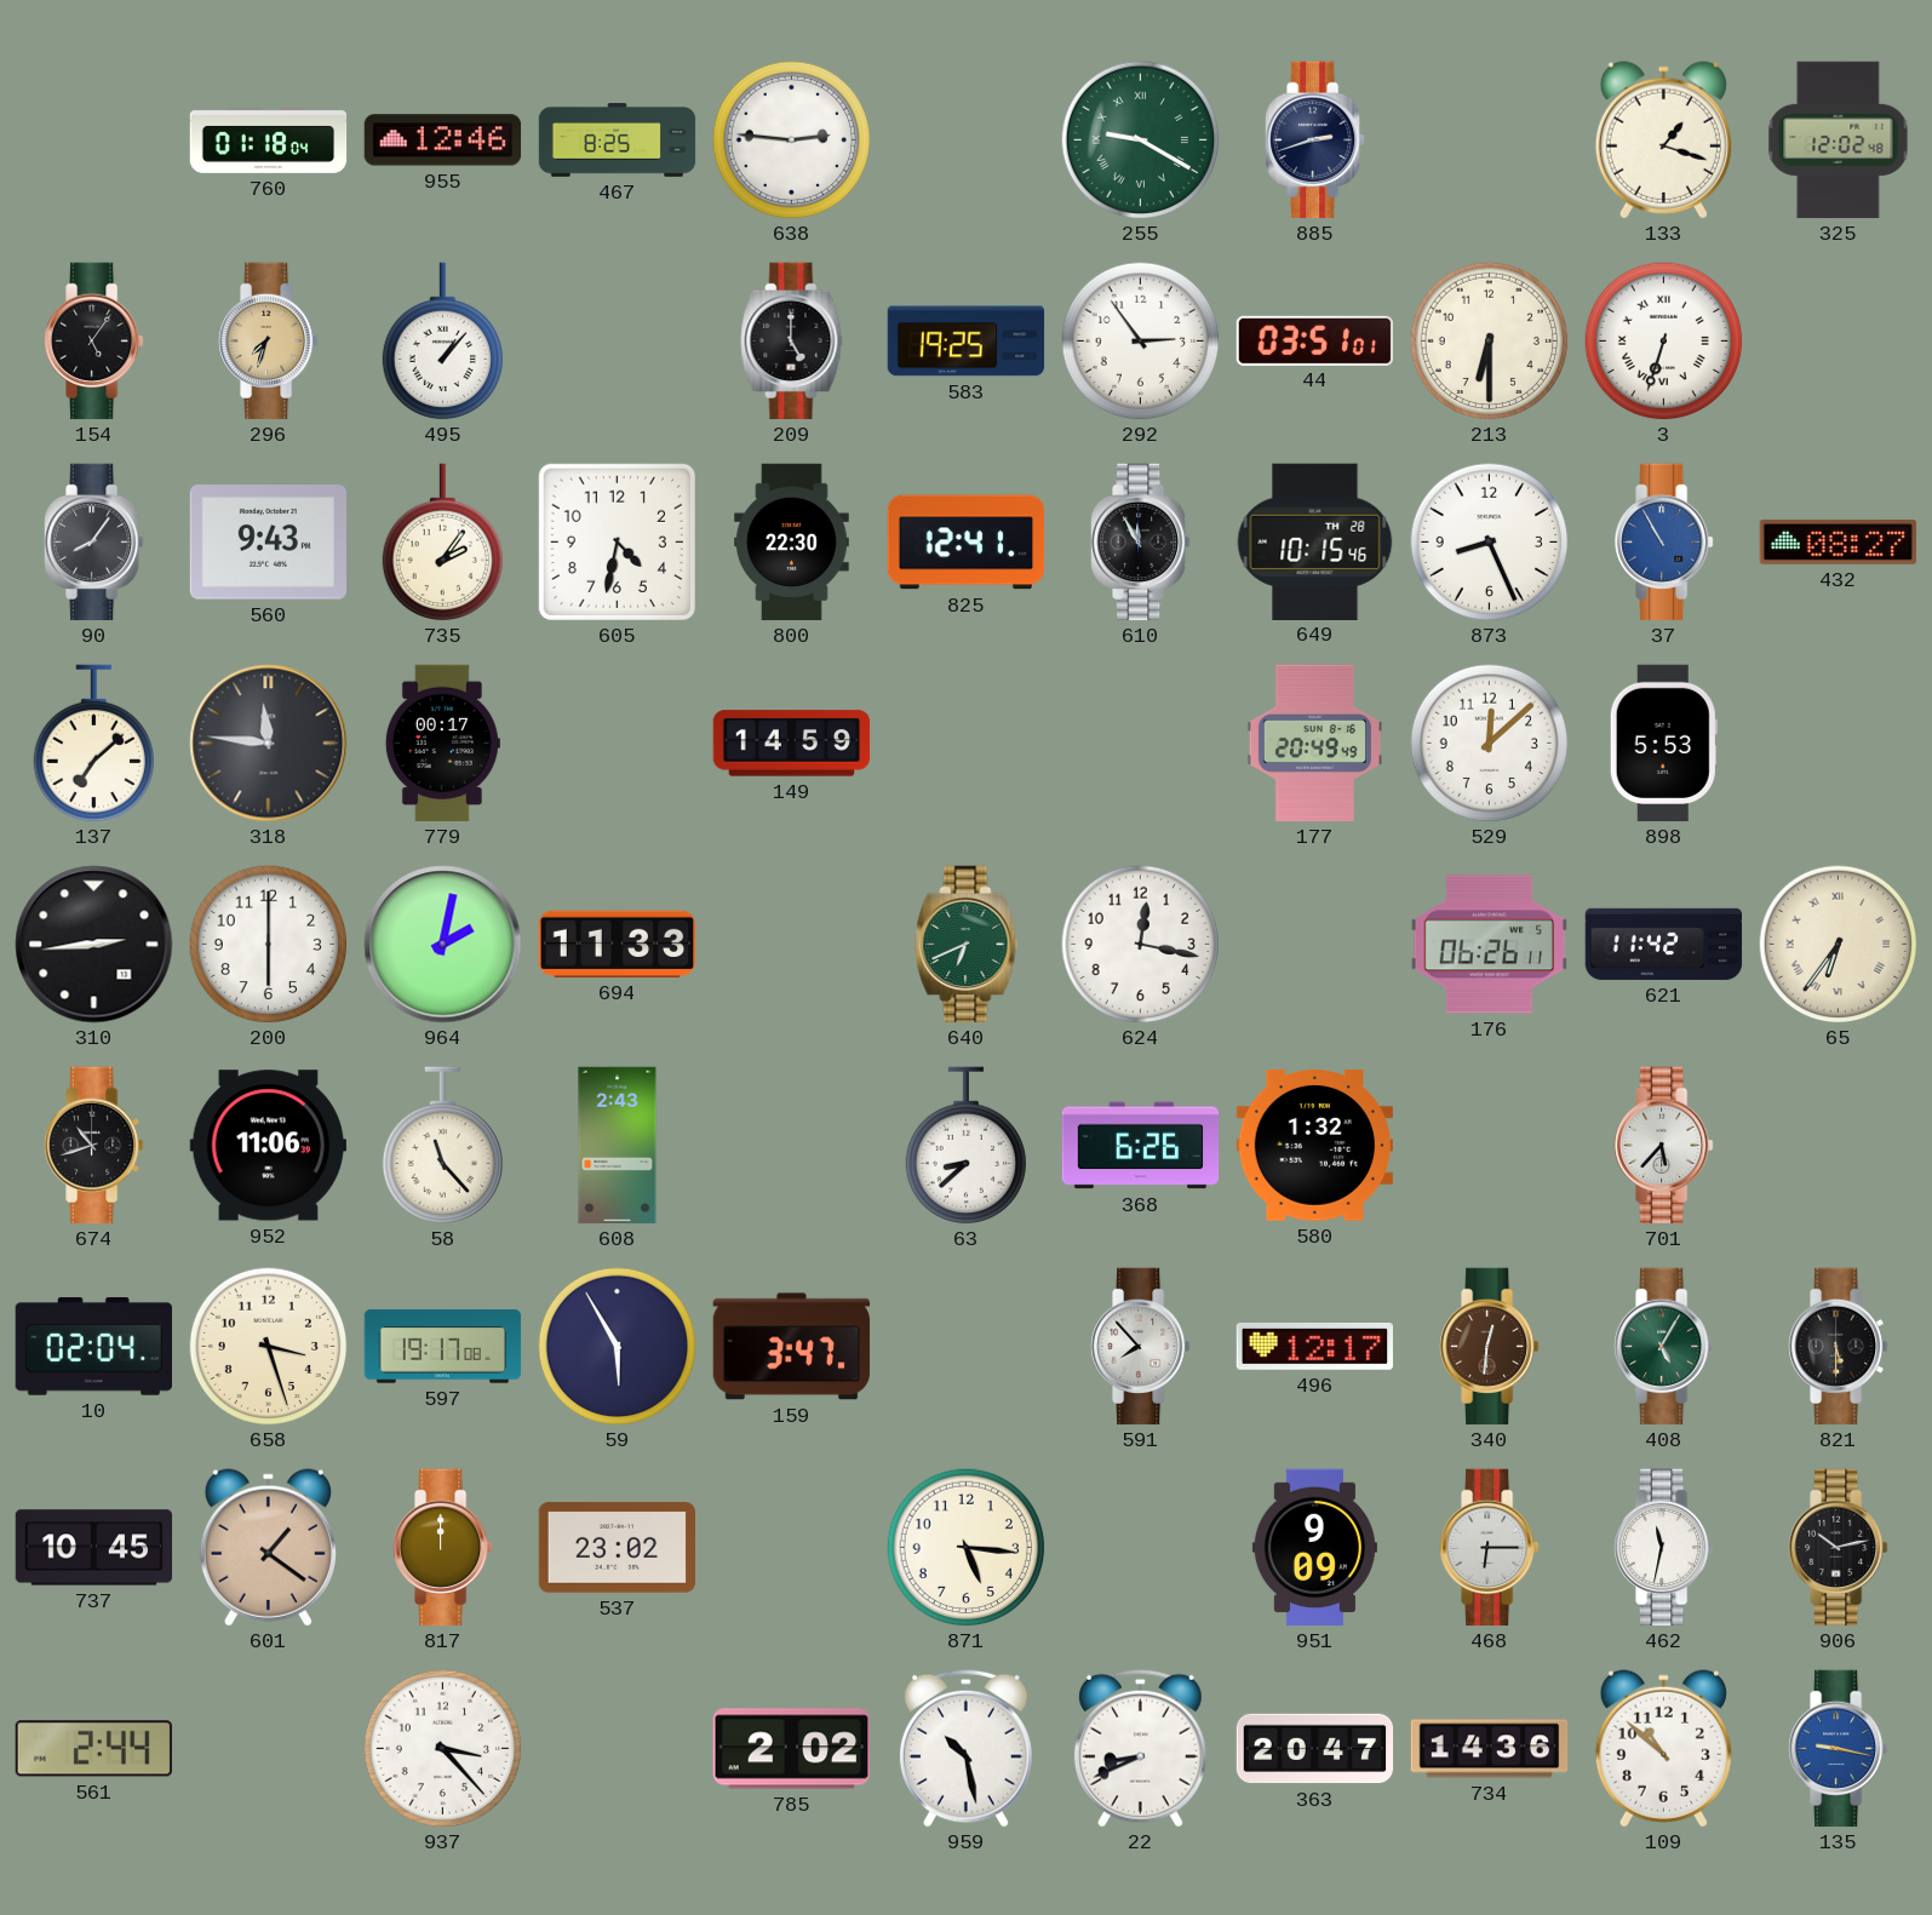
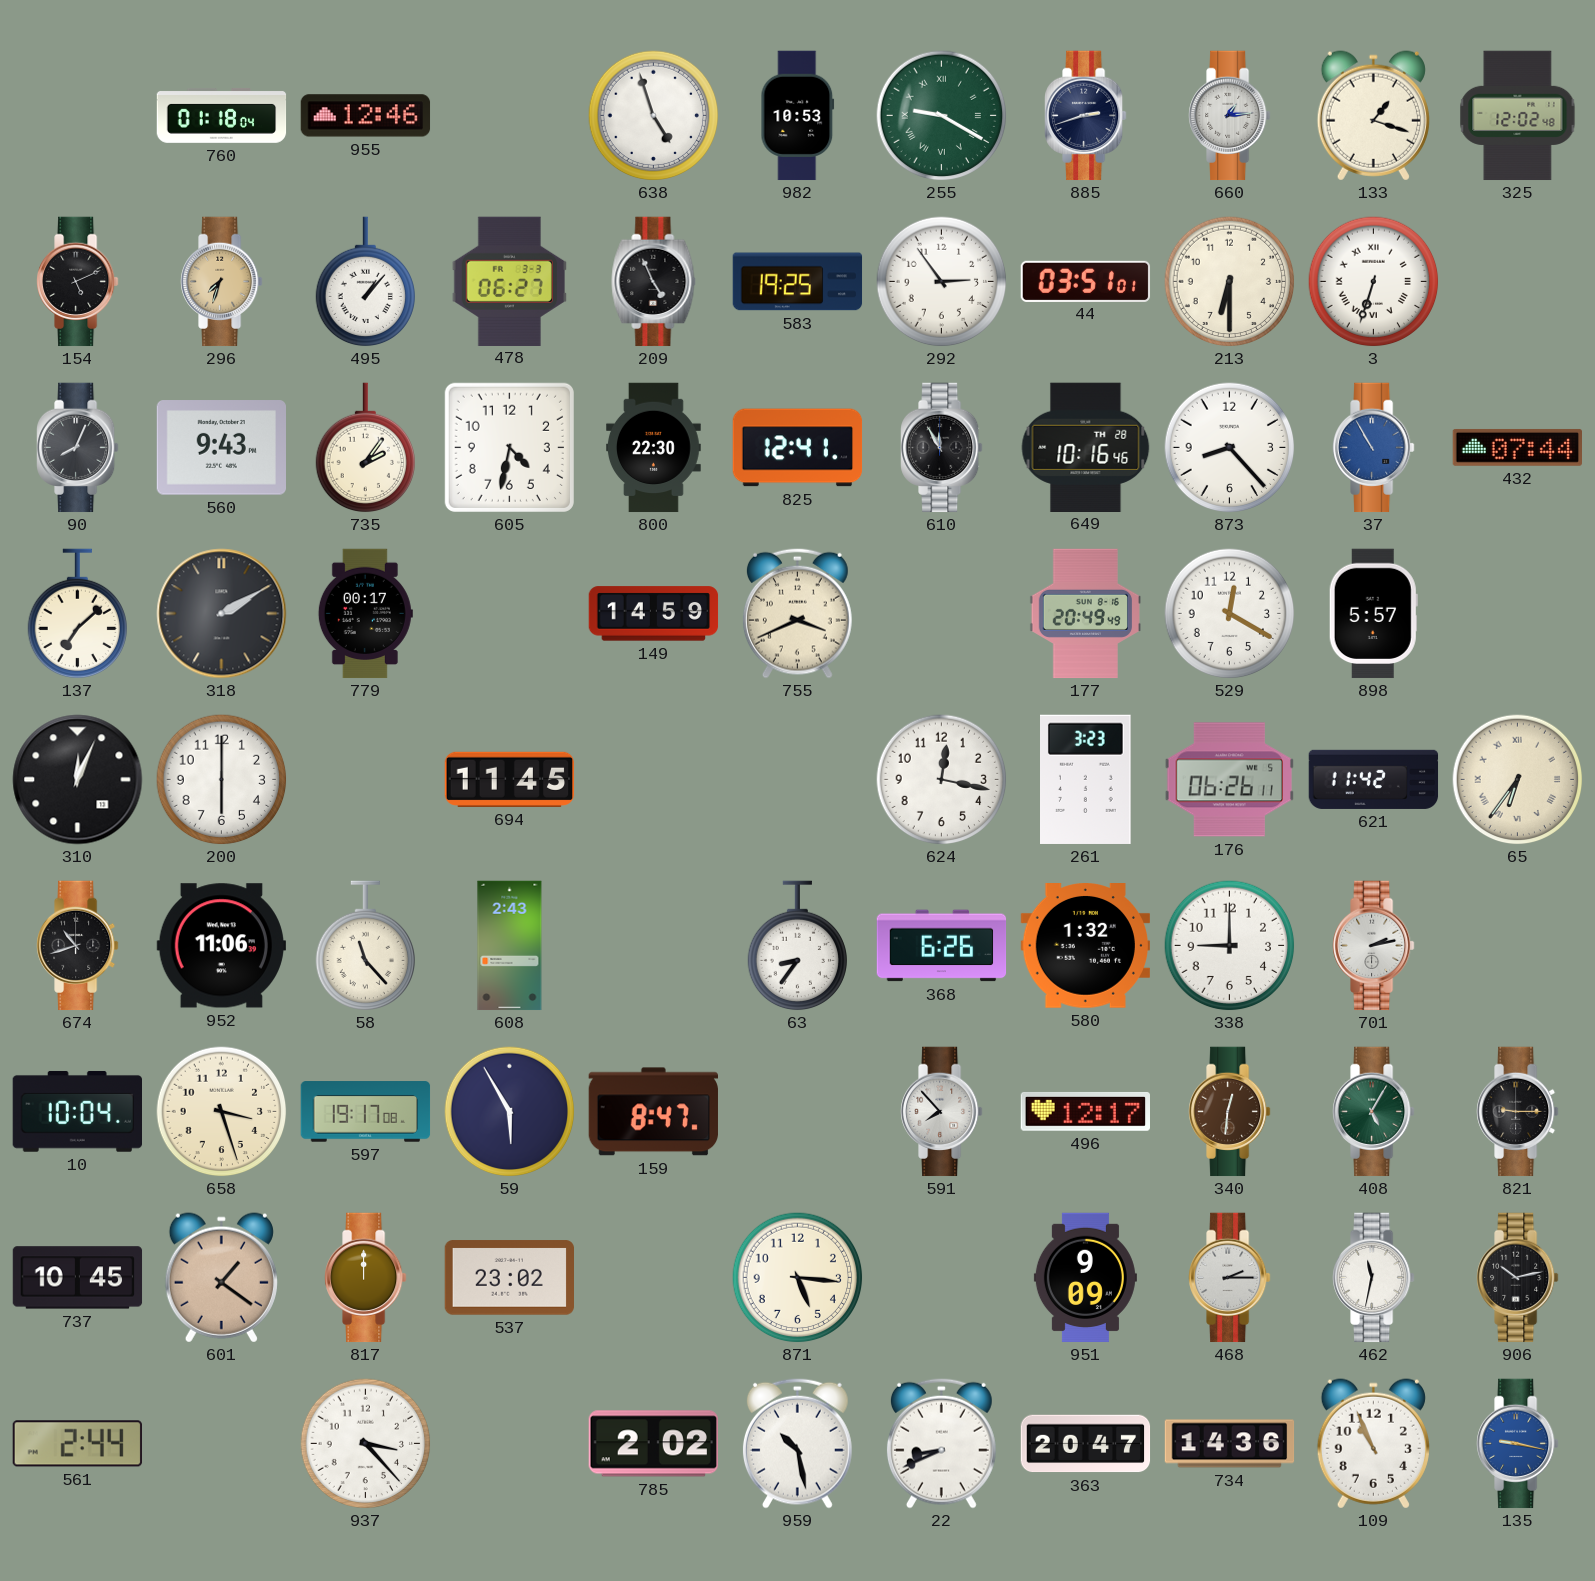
467: 8:25 -> none
638: 2:46 -> 4:57
982: none -> 10:53
660: none -> 1:14
154: 5:06 -> 5:11
478: none -> 06:27
209: 5:00 -> 4:56
90: 8:06 -> 8:04
649: 10:15 -> 10:16
873: 8:26 -> 8:23
432: 08:27 -> 07:44
318: 11:46 -> 2:10
755: none -> 3:41
529: 12:08 -> 12:20
898: 5:53 -> 5:57
310: 2:44 -> 12:04
964: 2:02 -> none
694: 11:33 -> 11:45
640: 6:41 -> none
261: none -> 3:23
63: 8:38 -> 8:36
338: none -> 9:00
701: 5:37 -> 2:13
10: 02:04 -> 10:04
159: 3:47 -> 8:47
821: 5:30 -> 9:15
468: 6:15 -> 2:15
109: 10:52 -> 10:56
